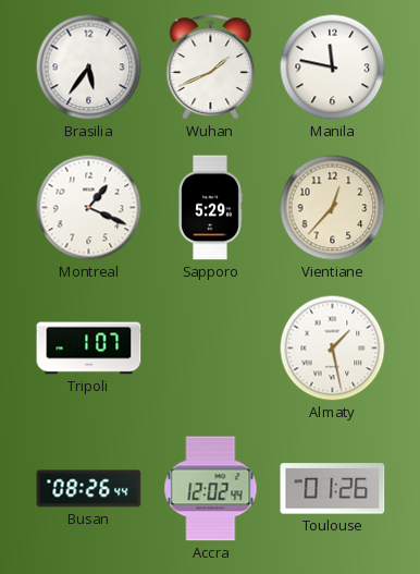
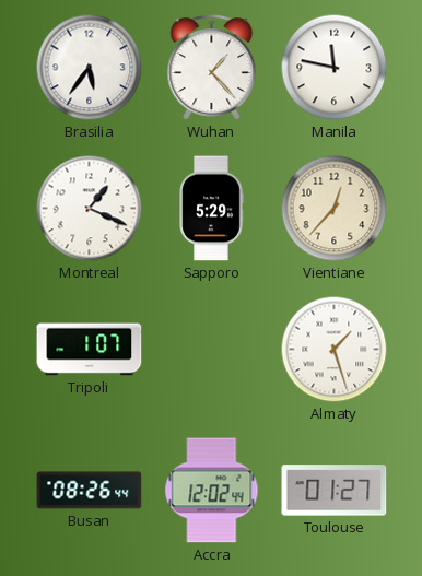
Wuhan: 1:41 -> 1:23
Almaty: 1:28 -> 1:27
Toulouse: 01:26 -> 01:27
